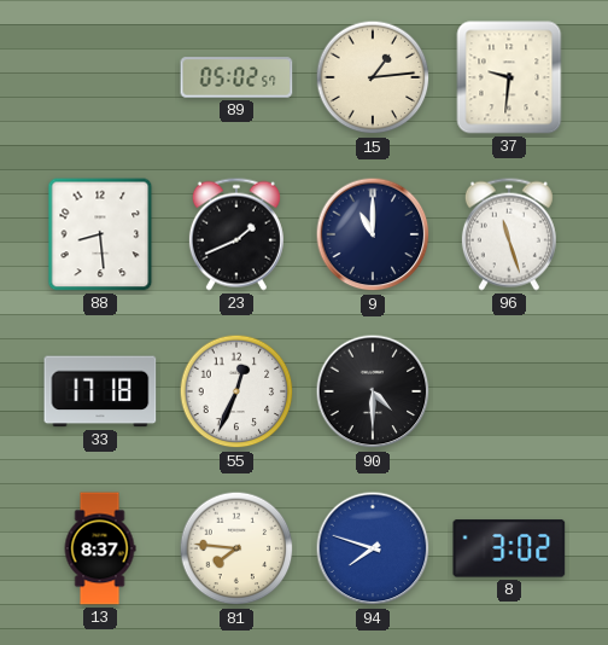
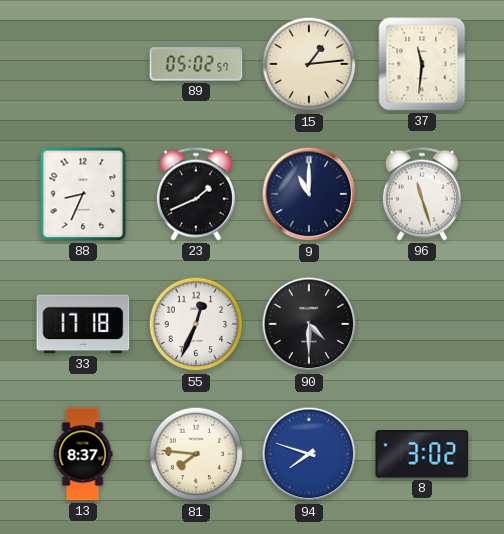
37: 9:31 -> 11:31
88: 8:29 -> 8:34
